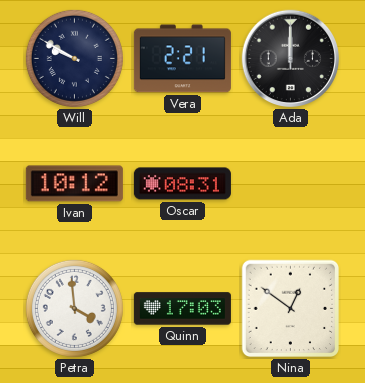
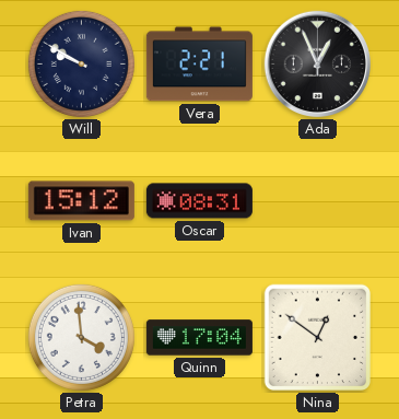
Ada: 12:00 -> 12:56
Ivan: 10:12 -> 15:12
Quinn: 17:03 -> 17:04
